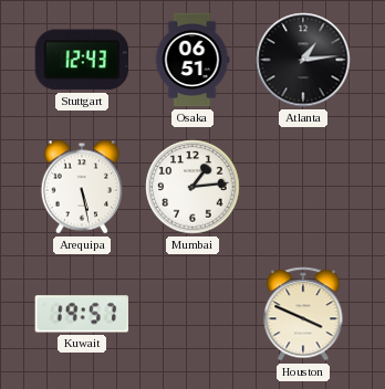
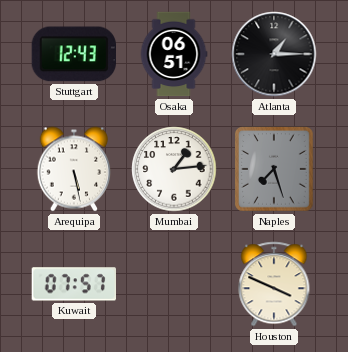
Atlanta: 1:14 -> 1:15
Naples: none -> 7:27
Kuwait: 19:57 -> 07:57
